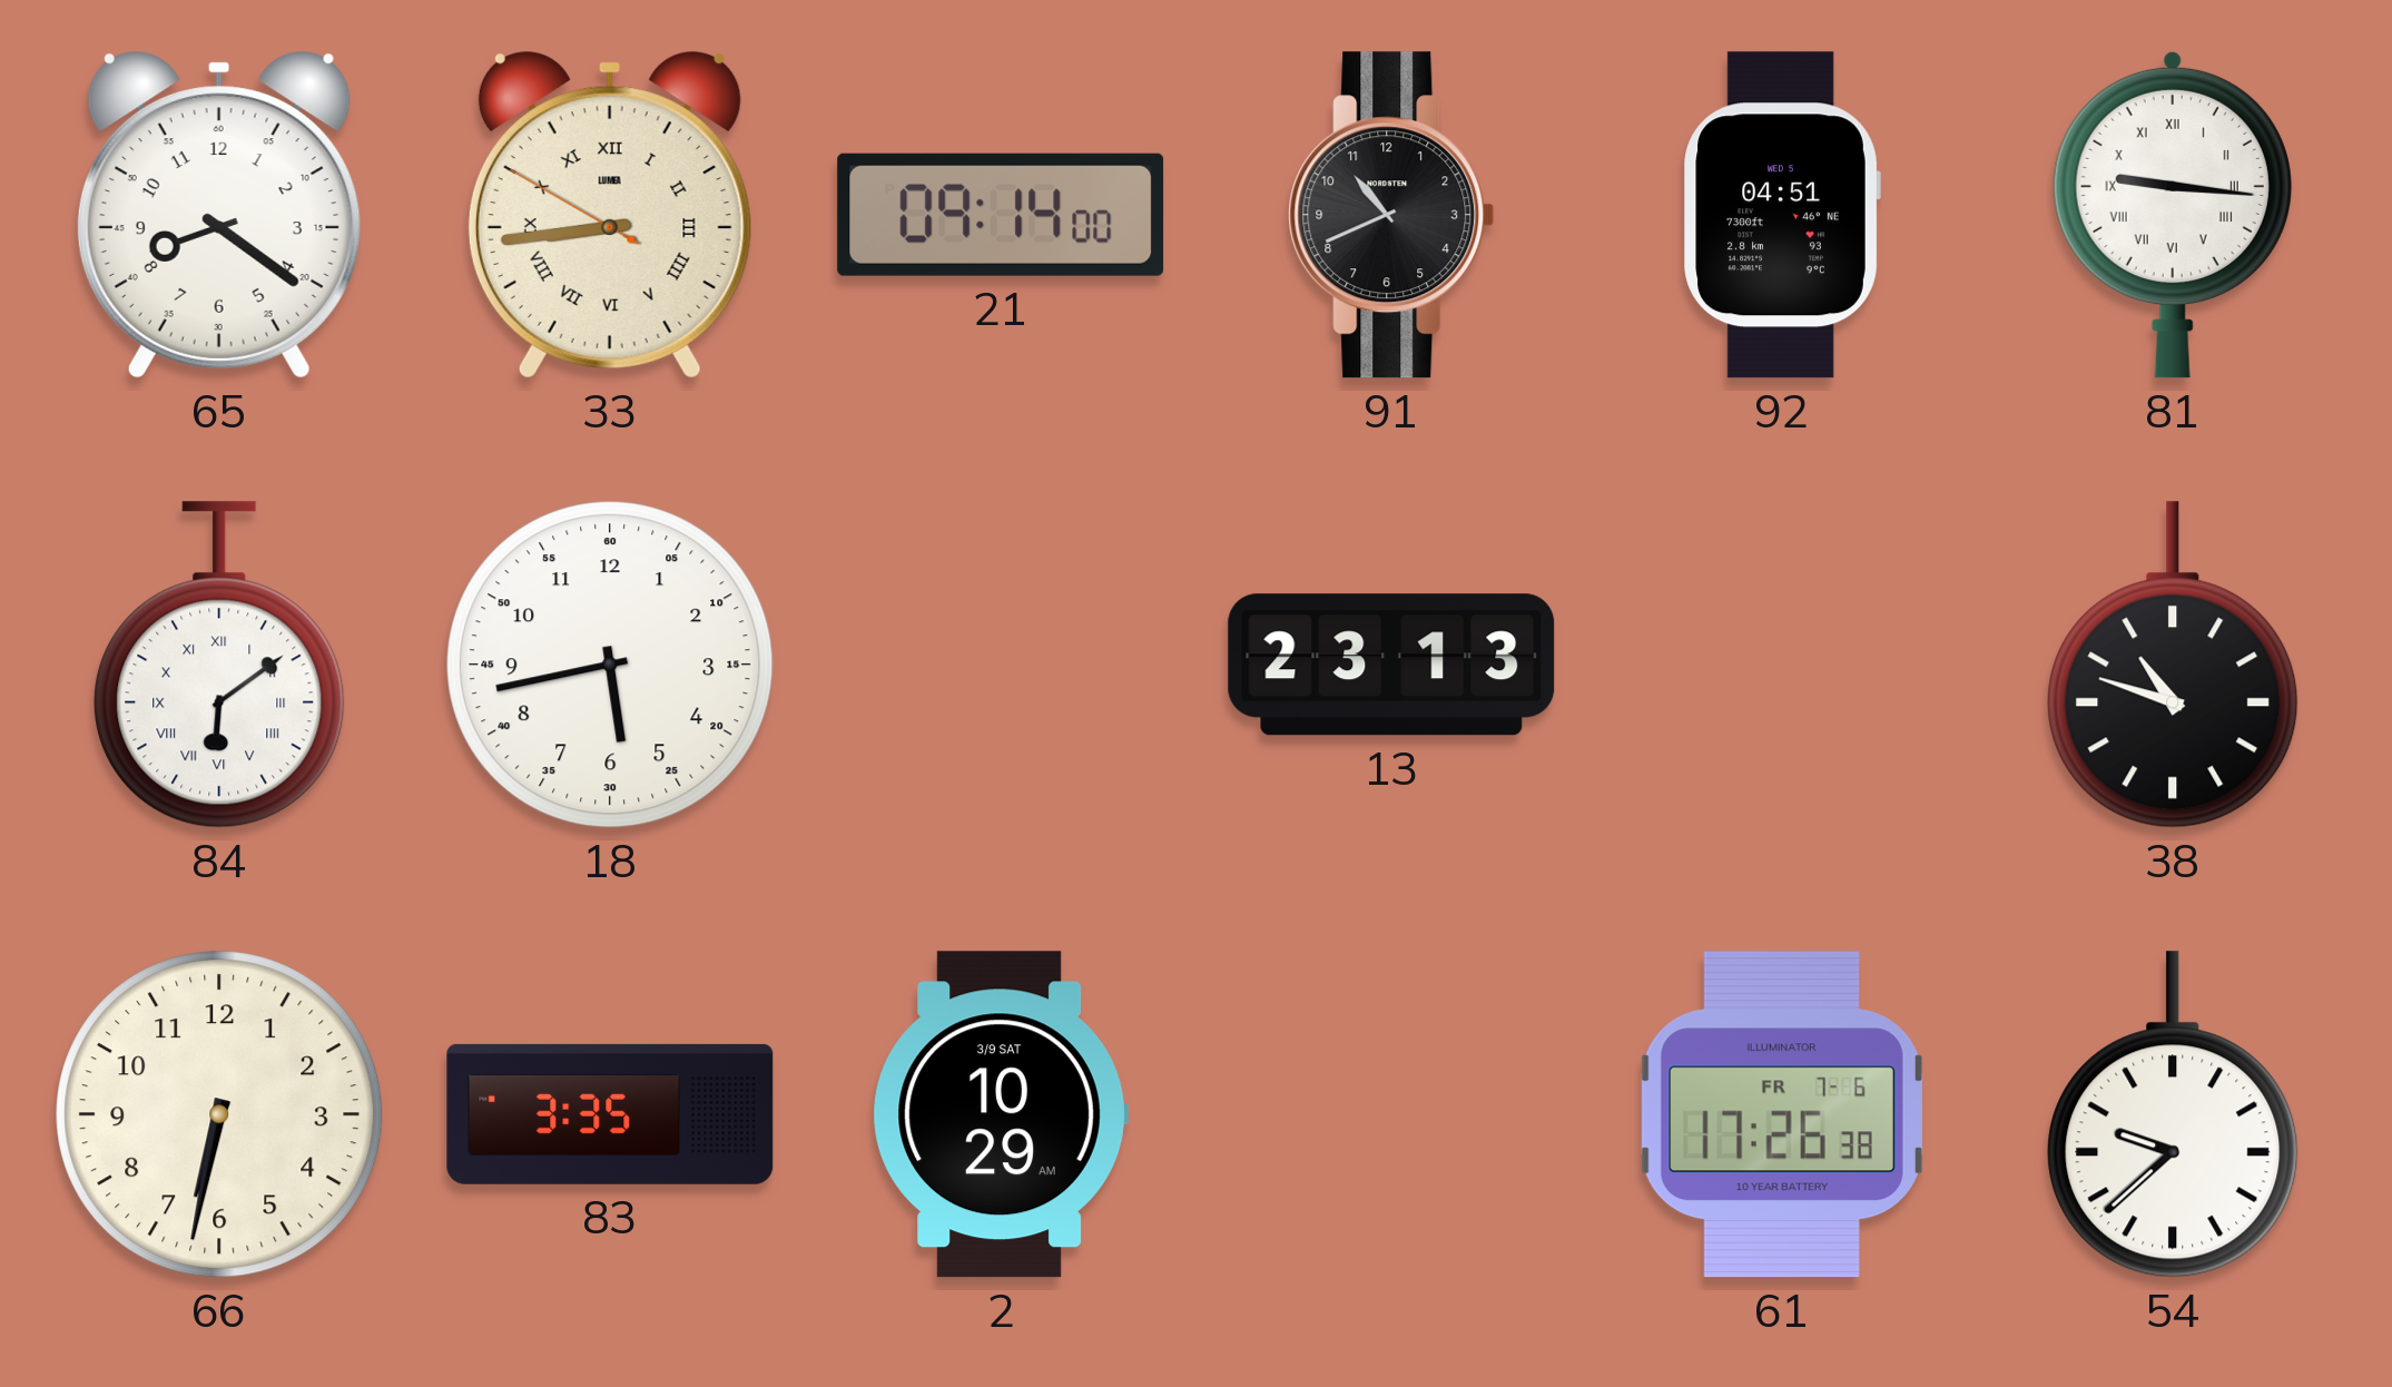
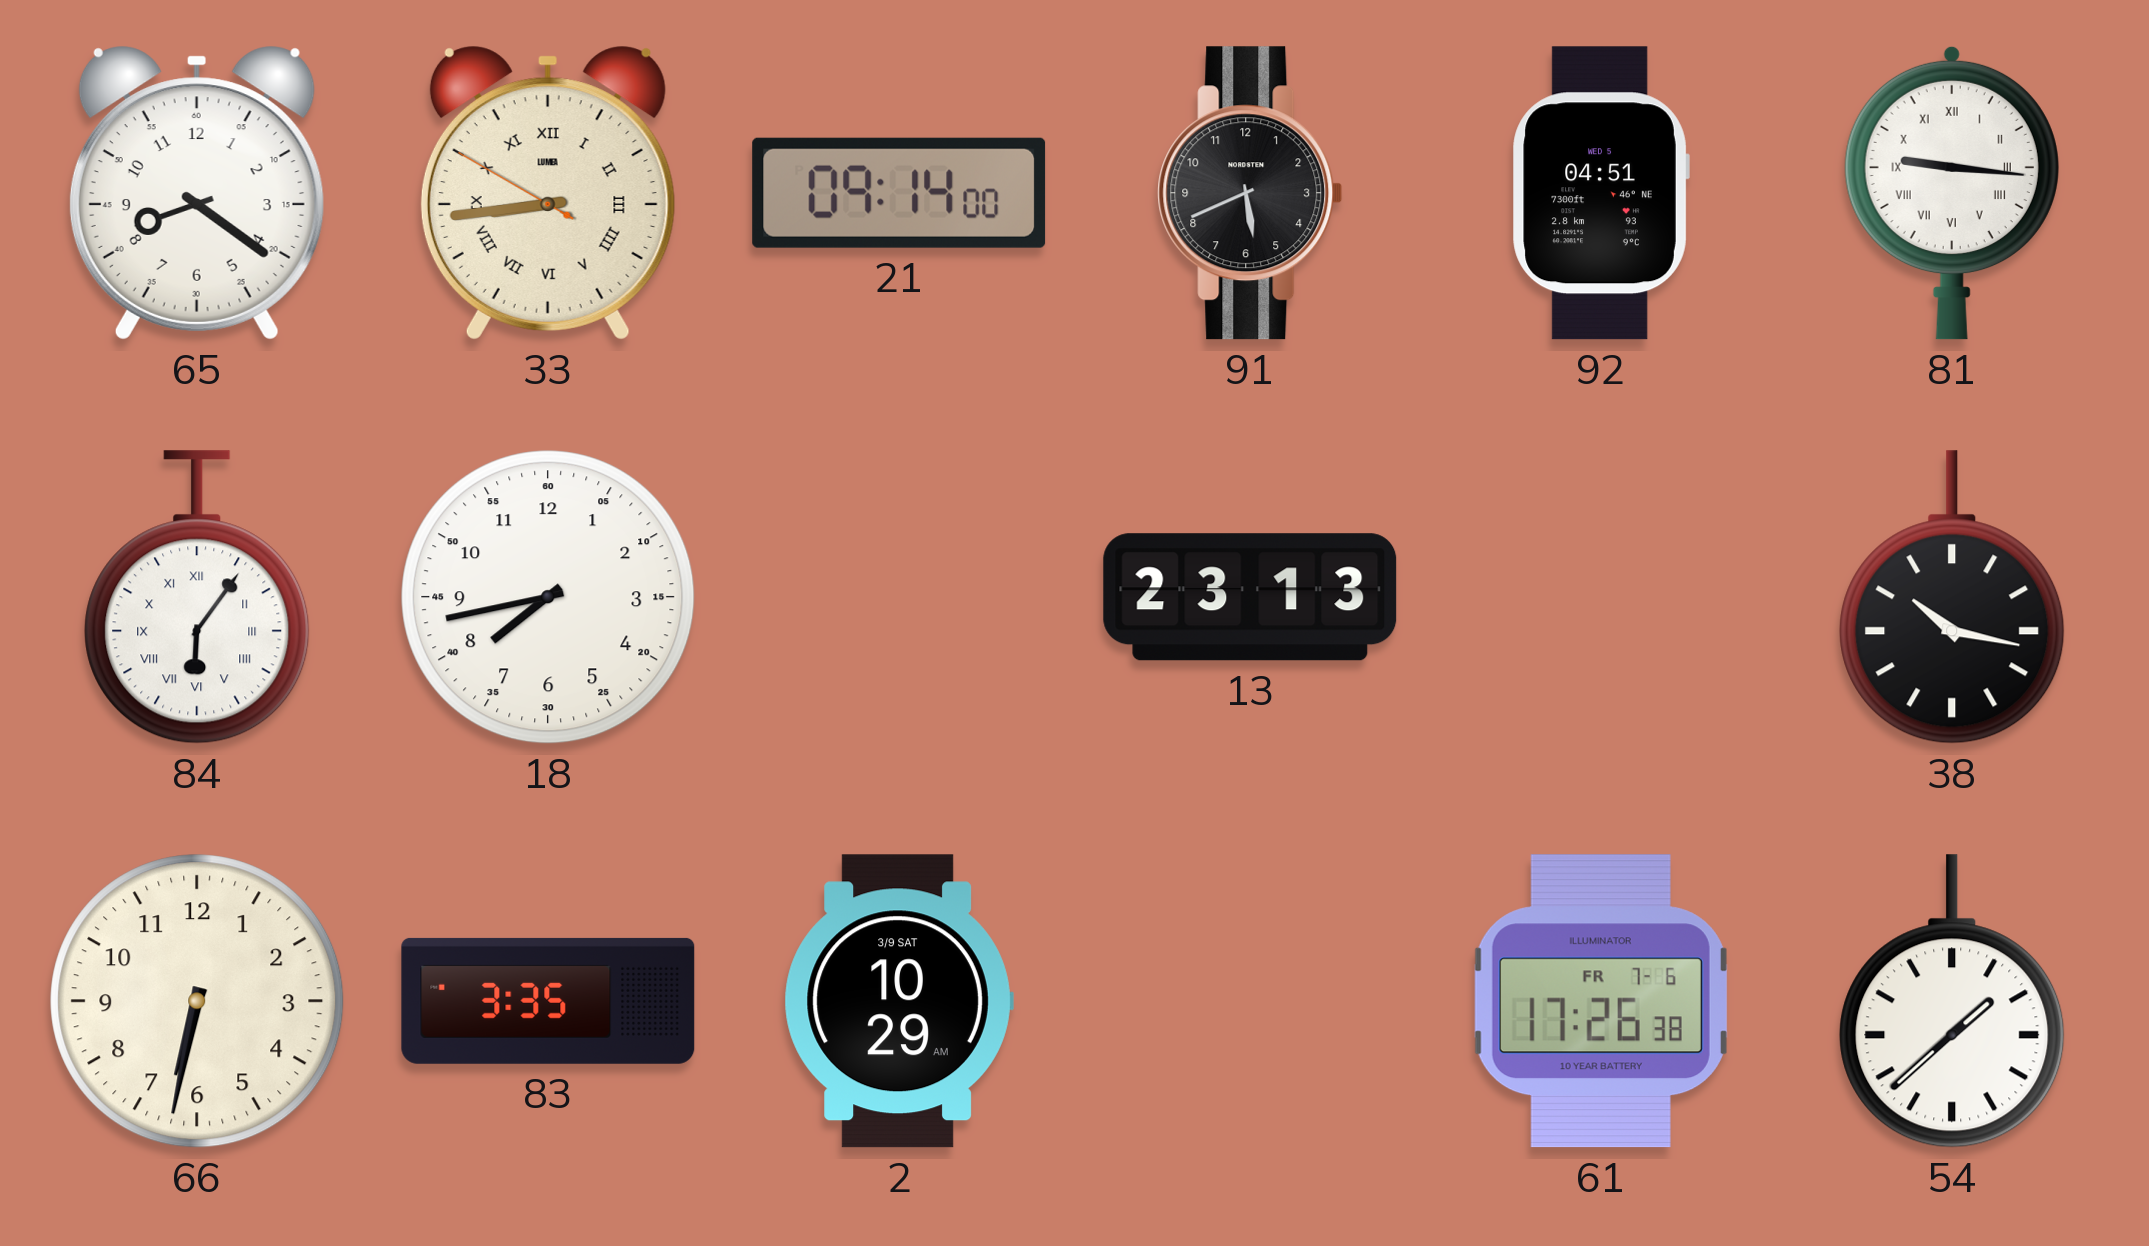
91: 10:41 -> 5:41
84: 6:09 -> 6:06
18: 5:43 -> 7:43
38: 10:48 -> 10:17
54: 9:38 -> 1:38
